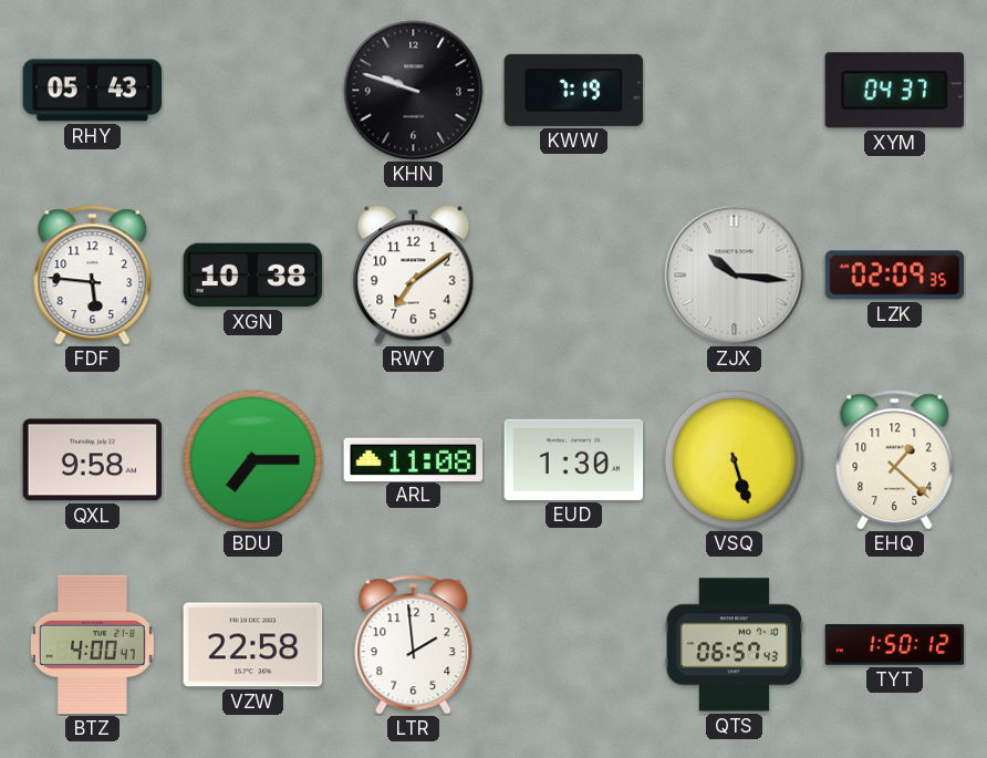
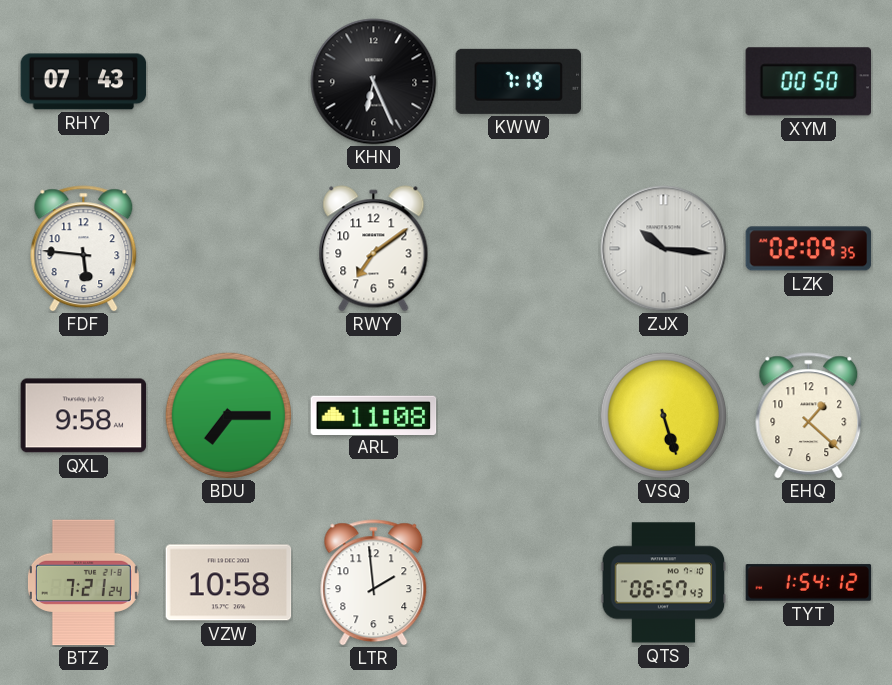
RHY: 05:43 -> 07:43
KHN: 9:48 -> 6:26
XYM: 04:37 -> 00:50
XGN: 10:38 -> none
EUD: 1:30 -> none
BTZ: 4:00 -> 7:21
VZW: 22:58 -> 10:58
TYT: 1:50 -> 1:54
